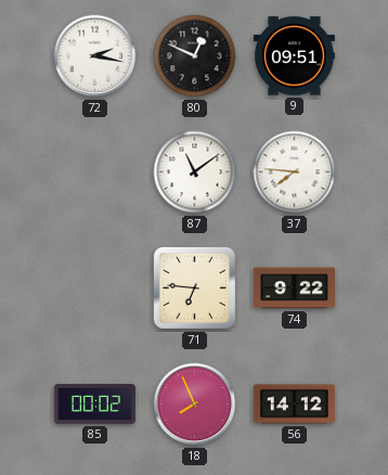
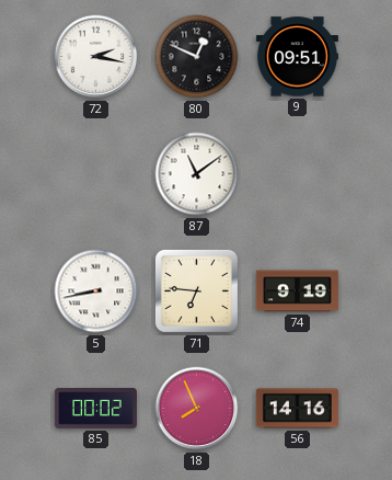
37: 7:46 -> none
5: none -> 8:43
74: 9:22 -> 9:19
56: 14:12 -> 14:16
